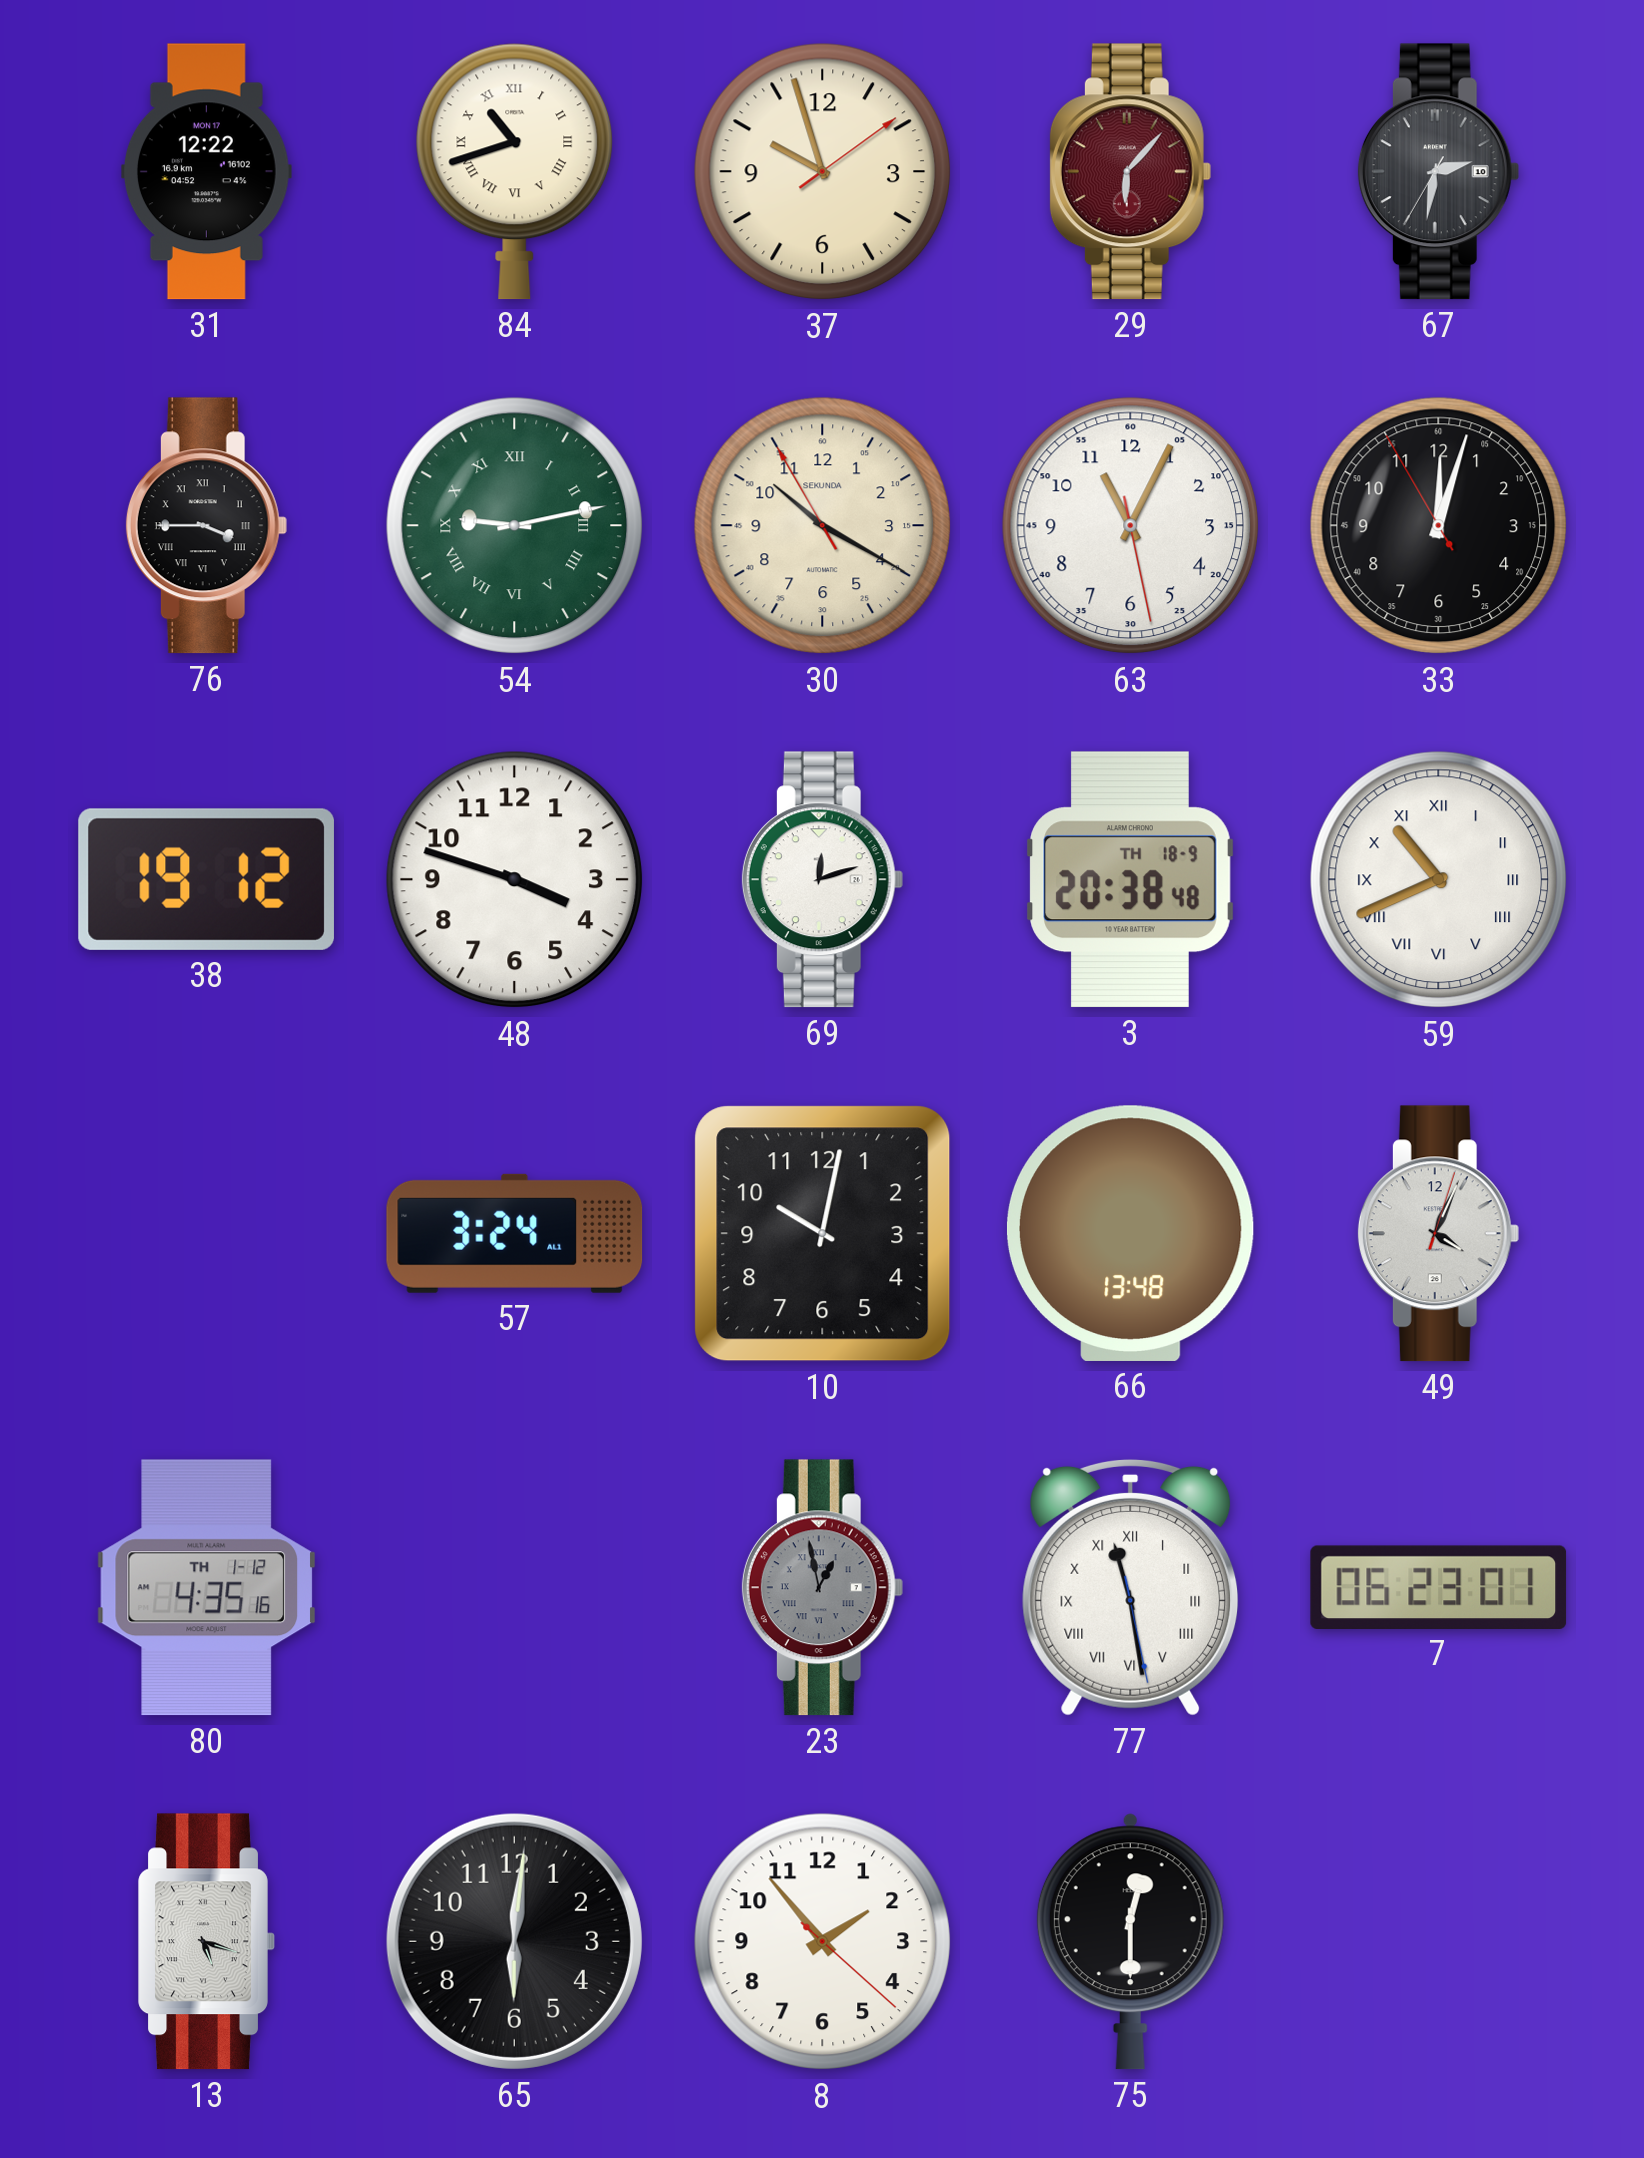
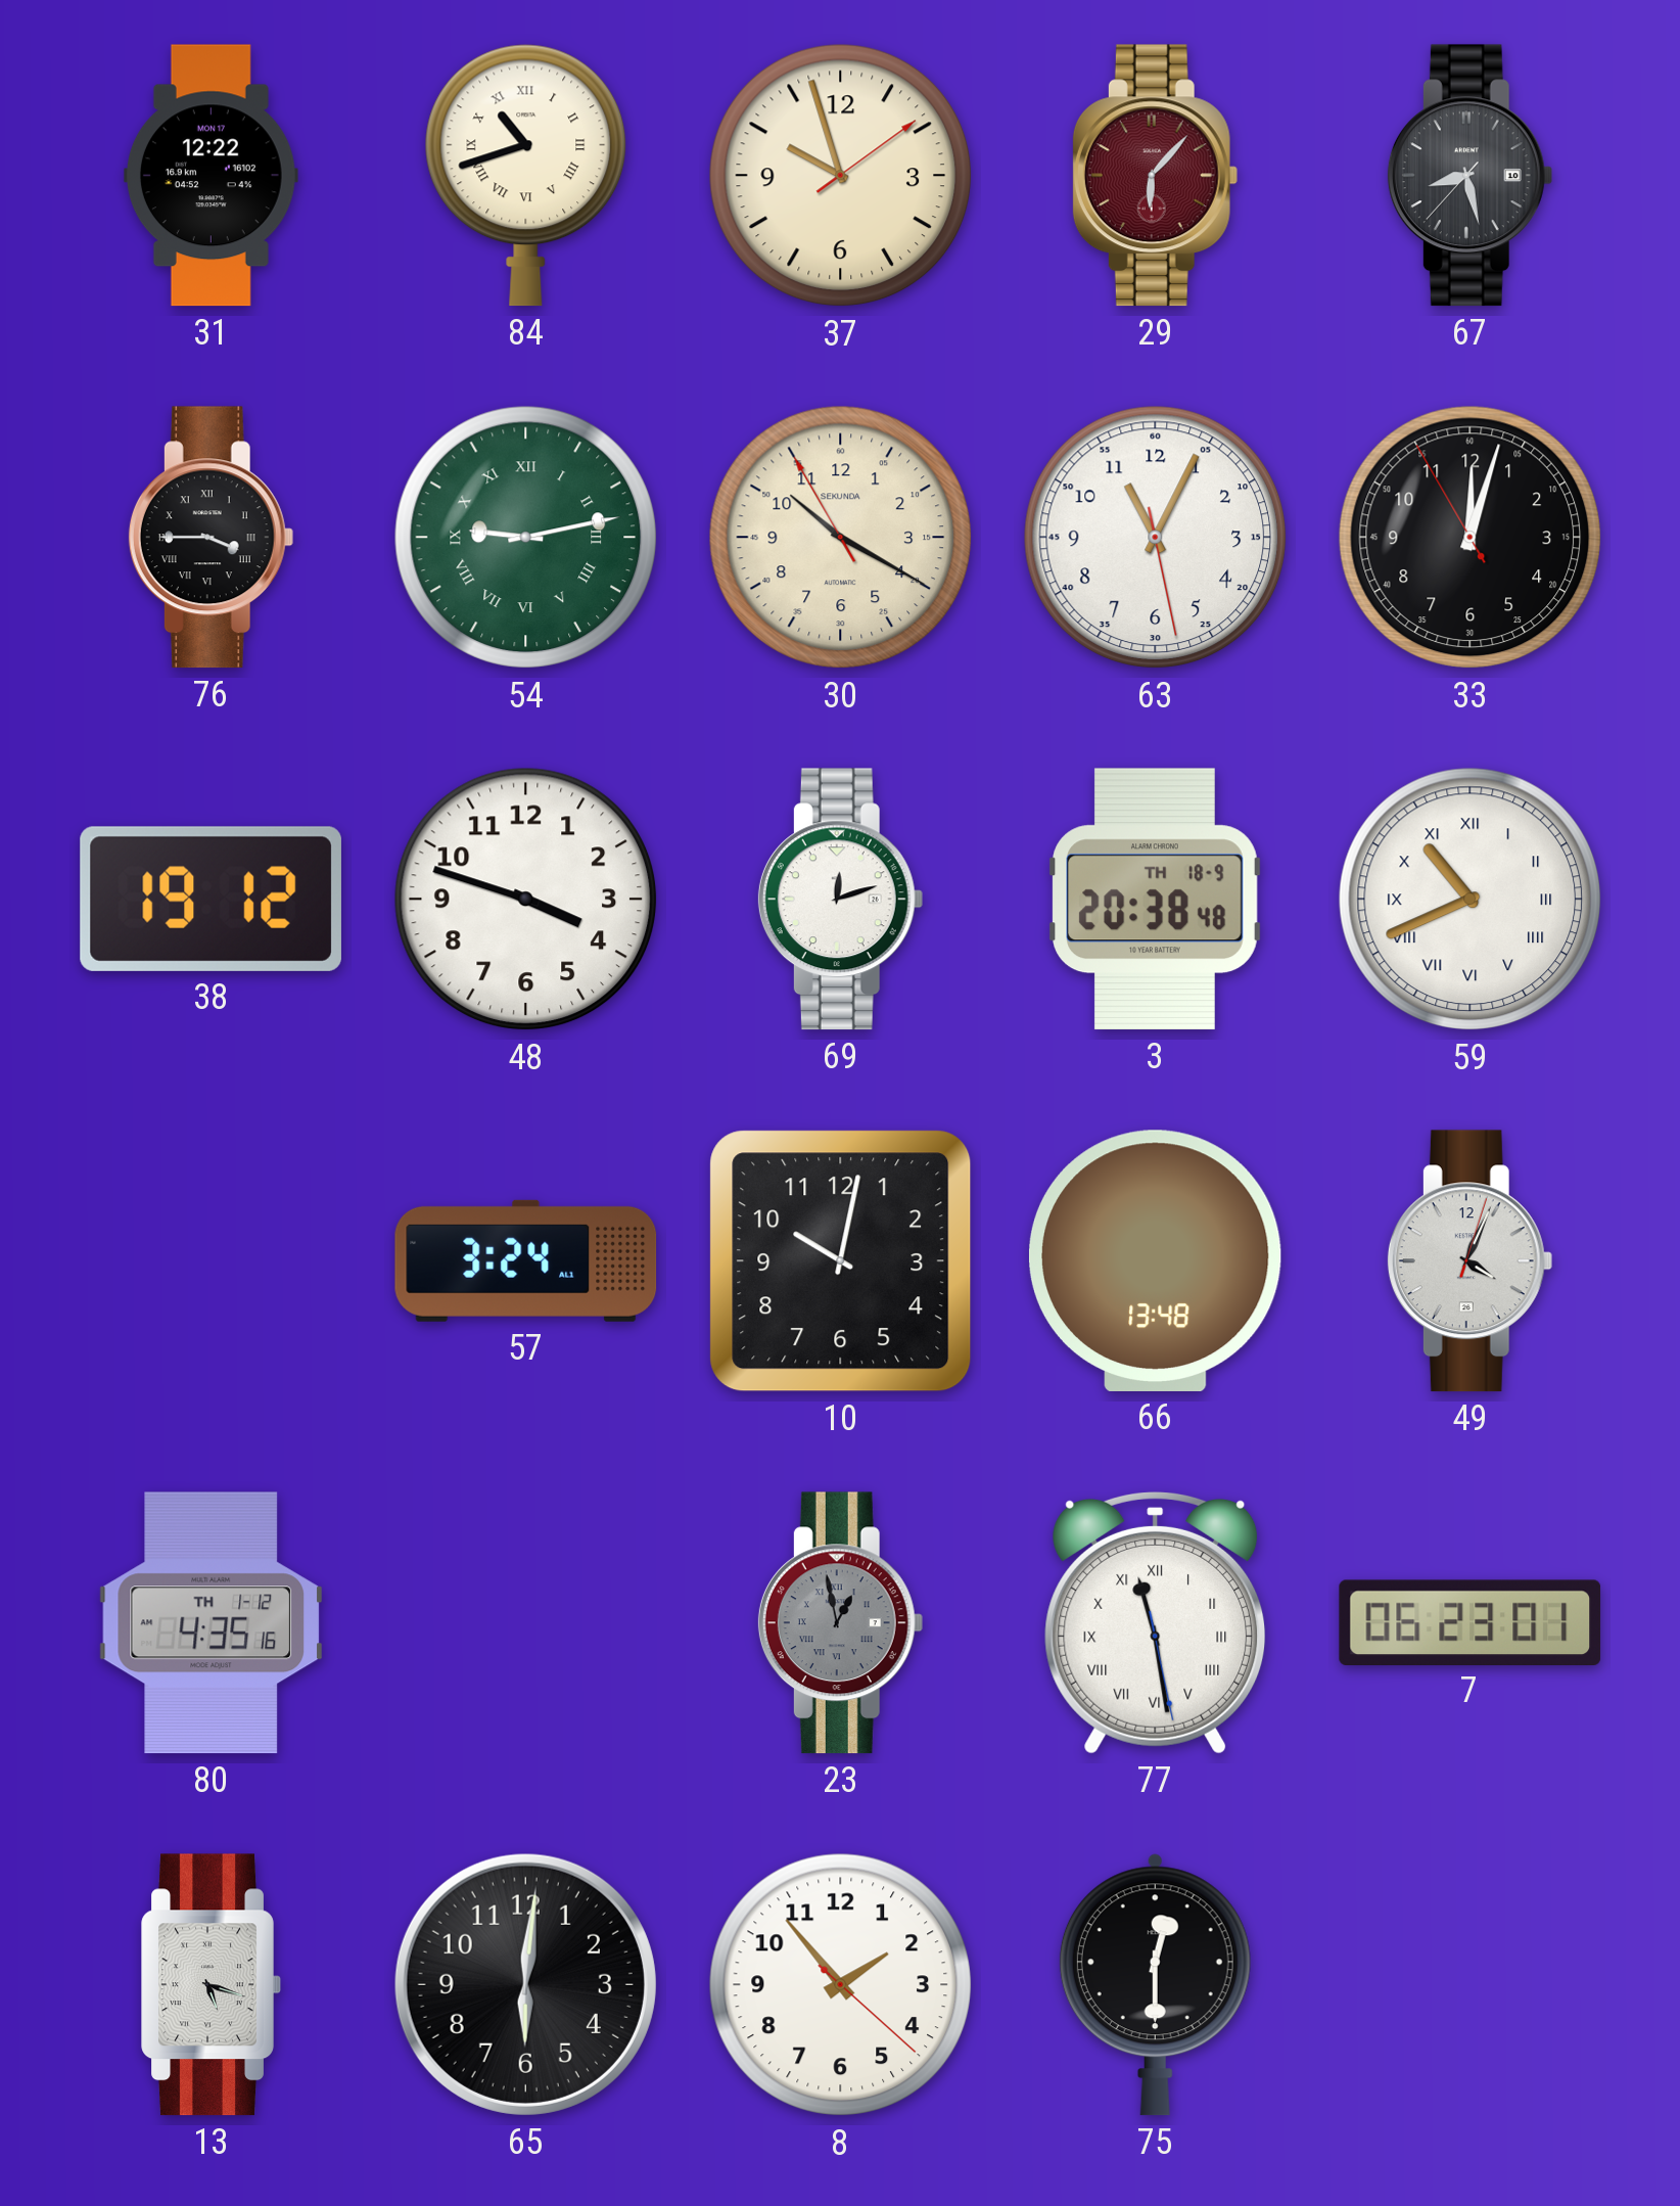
67: 2:31 -> 8:27
